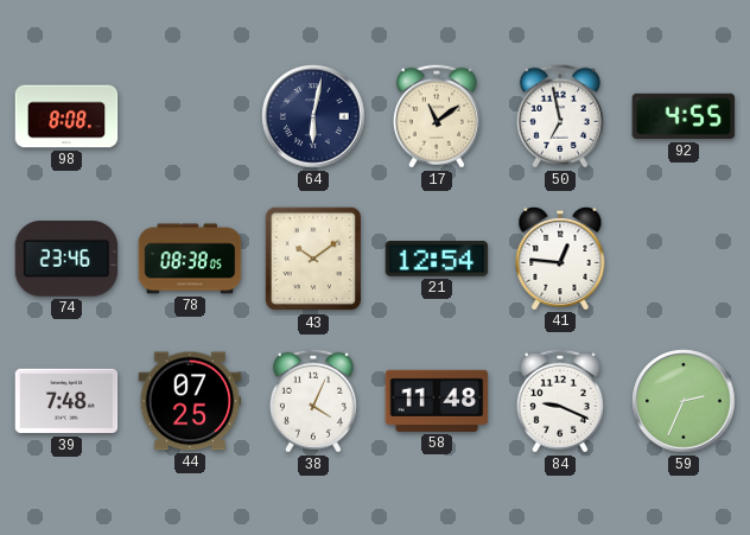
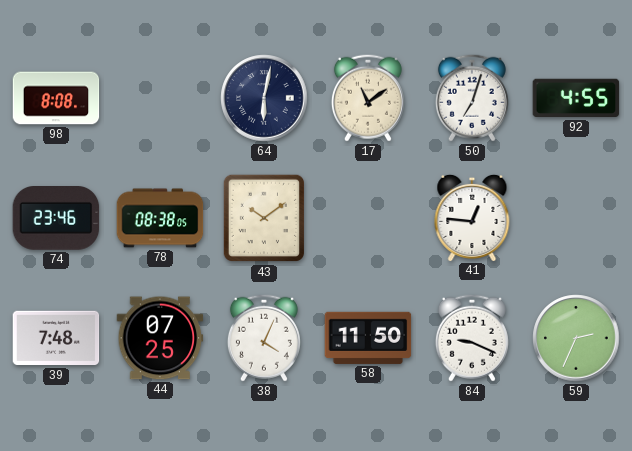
50: 6:58 -> 7:03
21: 12:54 -> none
58: 11:48 -> 11:50
